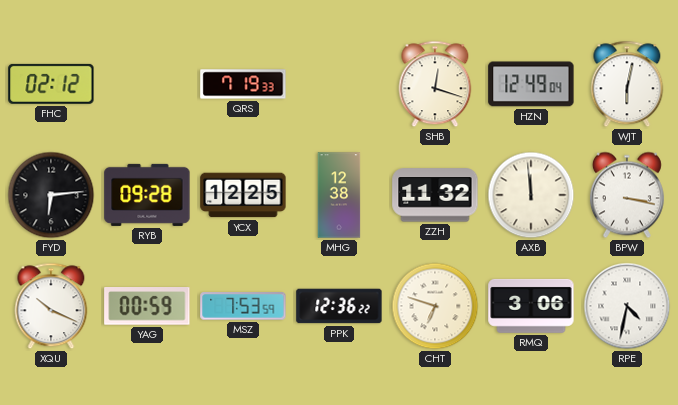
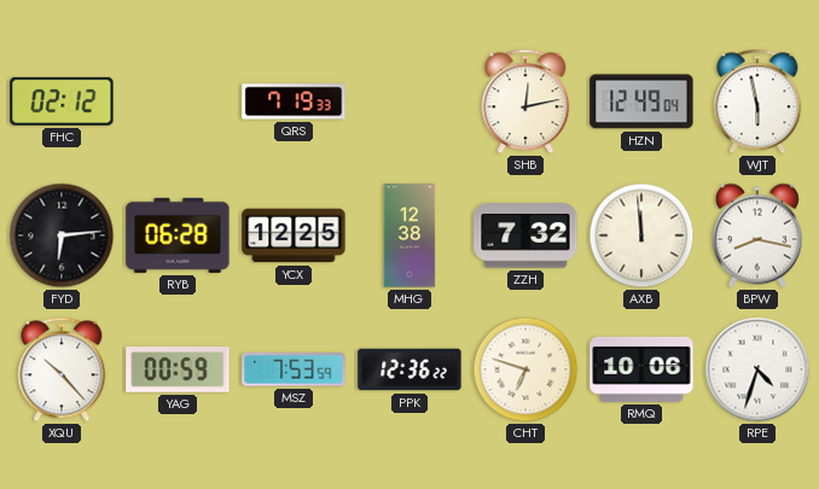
SHB: 12:18 -> 12:13
WJT: 6:02 -> 5:58
RYB: 09:28 -> 06:28
ZZH: 11:32 -> 7:32
BPW: 3:17 -> 8:17
XQU: 10:19 -> 10:23
RMQ: 3:06 -> 10:06
RPE: 4:32 -> 4:33
